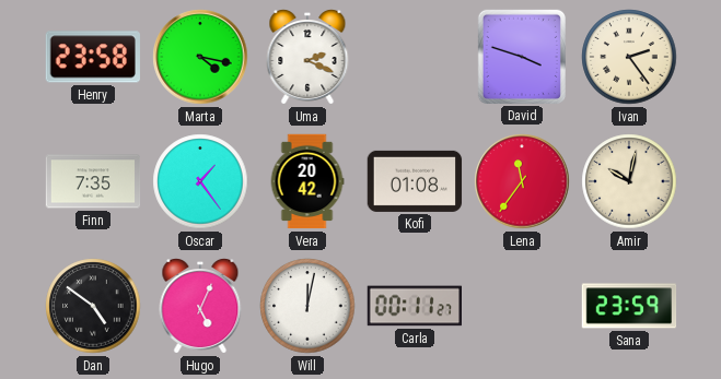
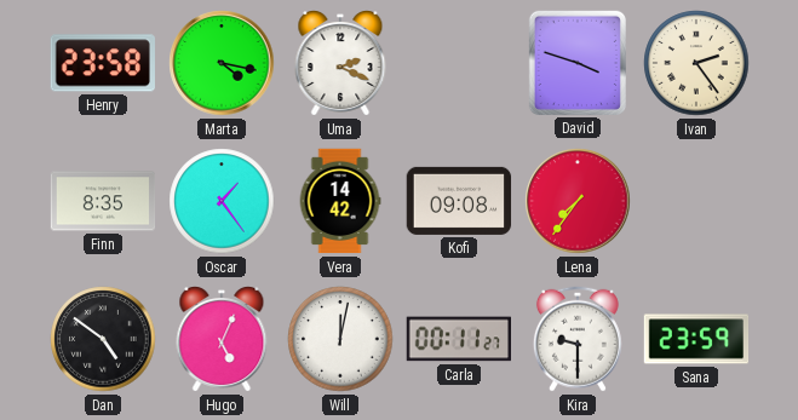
Finn: 7:35 -> 8:35
Vera: 20:42 -> 14:42
Kofi: 01:08 -> 09:08
Lena: 11:36 -> 7:36
Amir: 10:02 -> none
Kira: none -> 9:30
